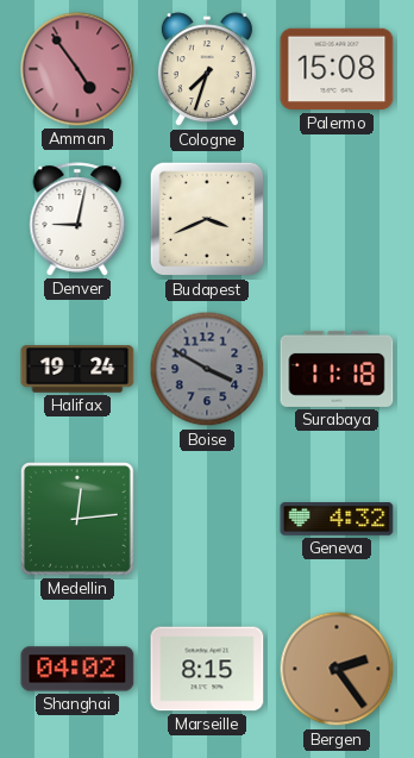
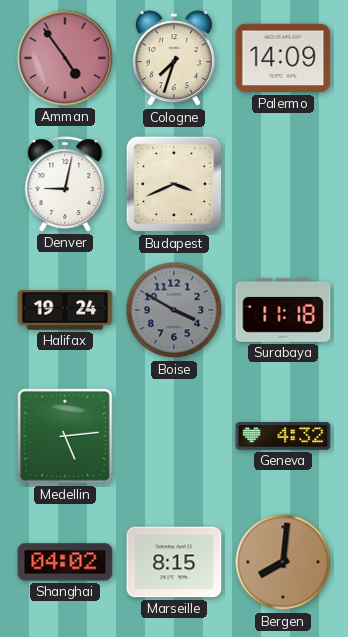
Palermo: 15:08 -> 14:09
Medellin: 12:14 -> 5:14
Bergen: 2:24 -> 8:01
